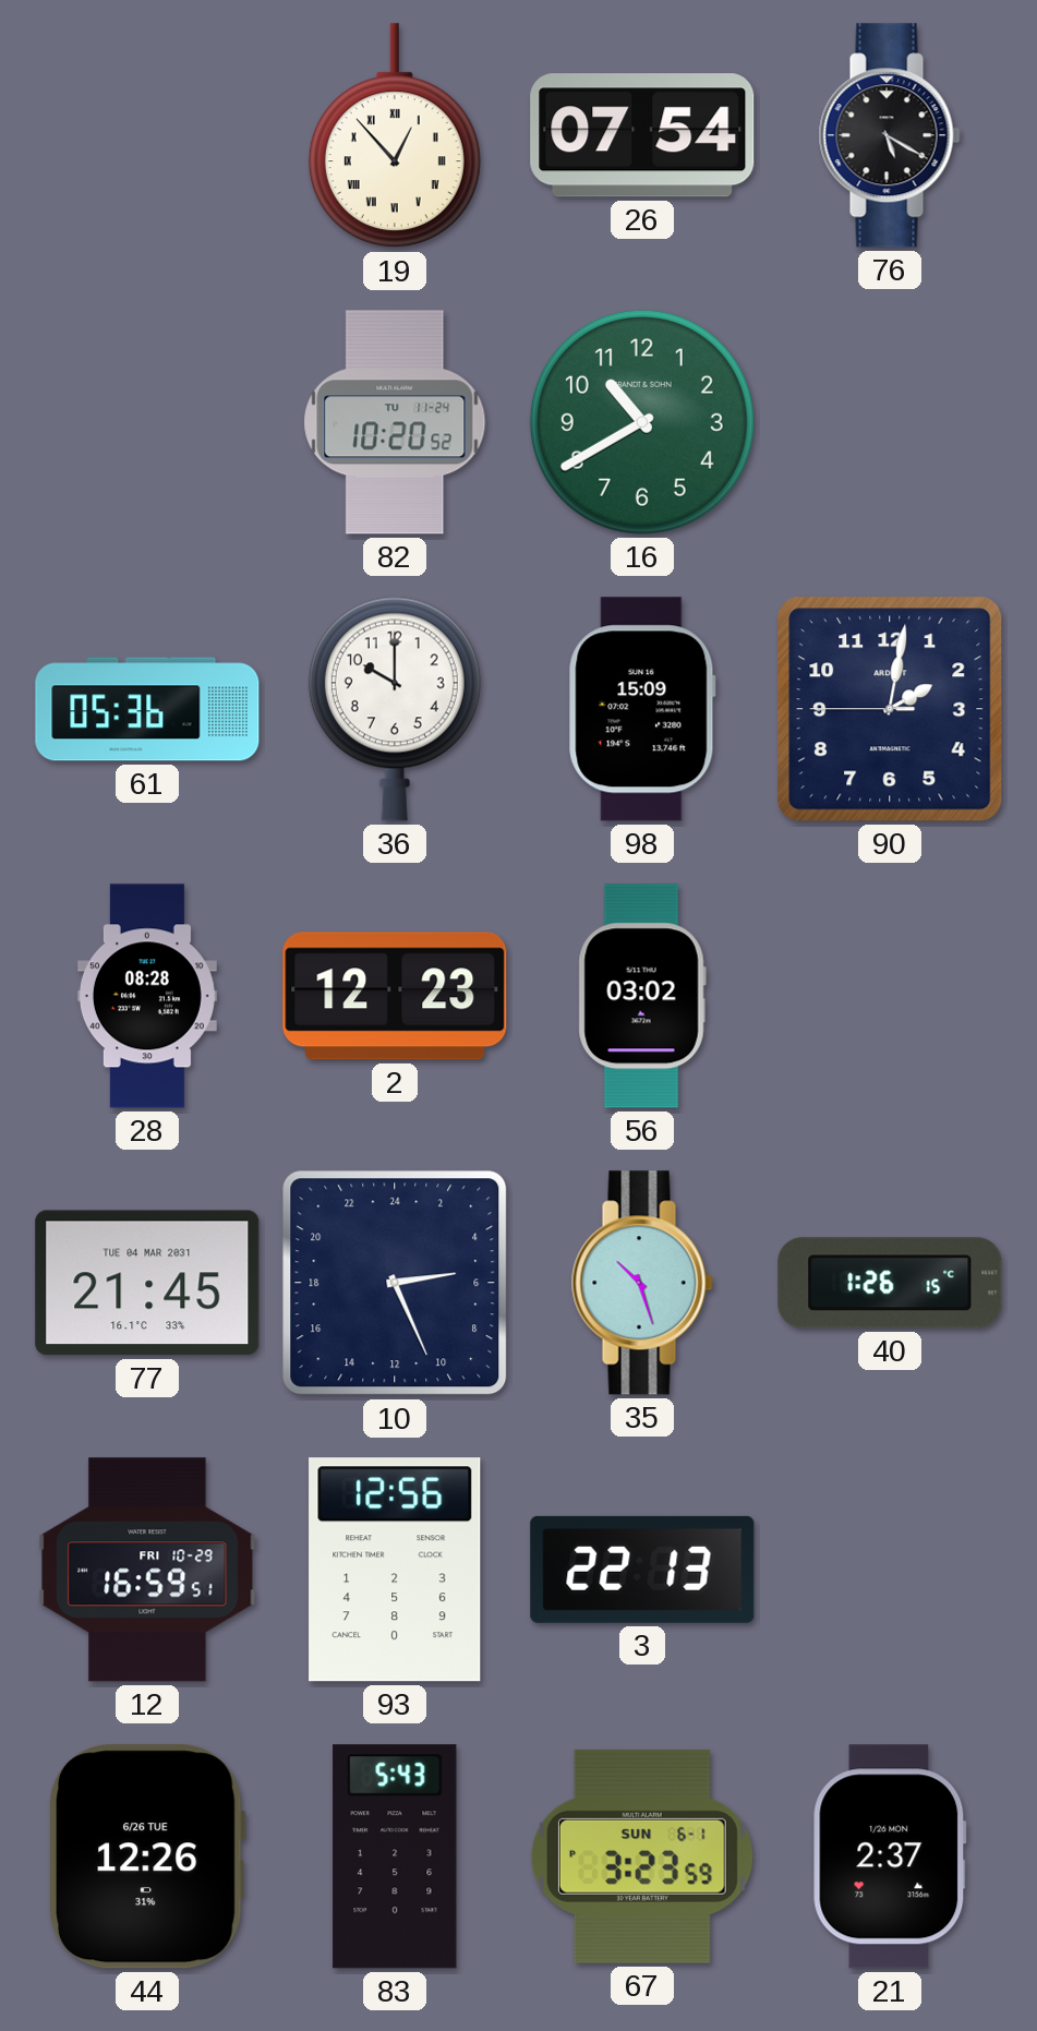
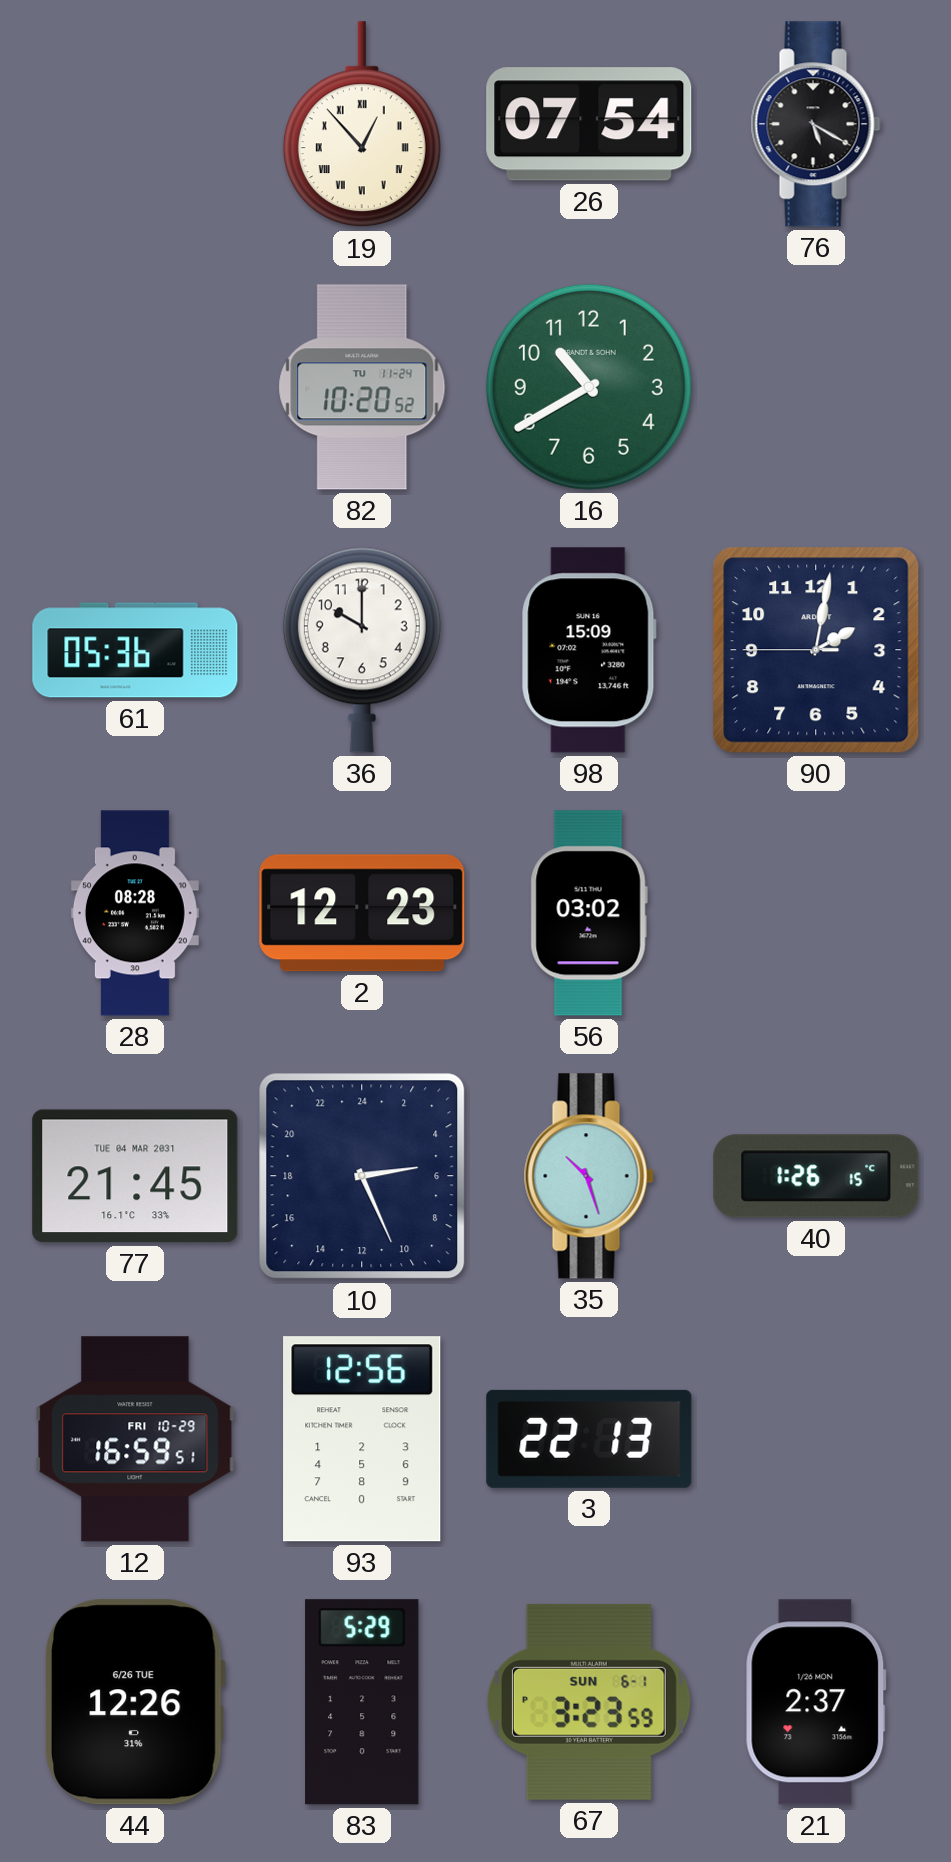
83: 5:43 -> 5:29
